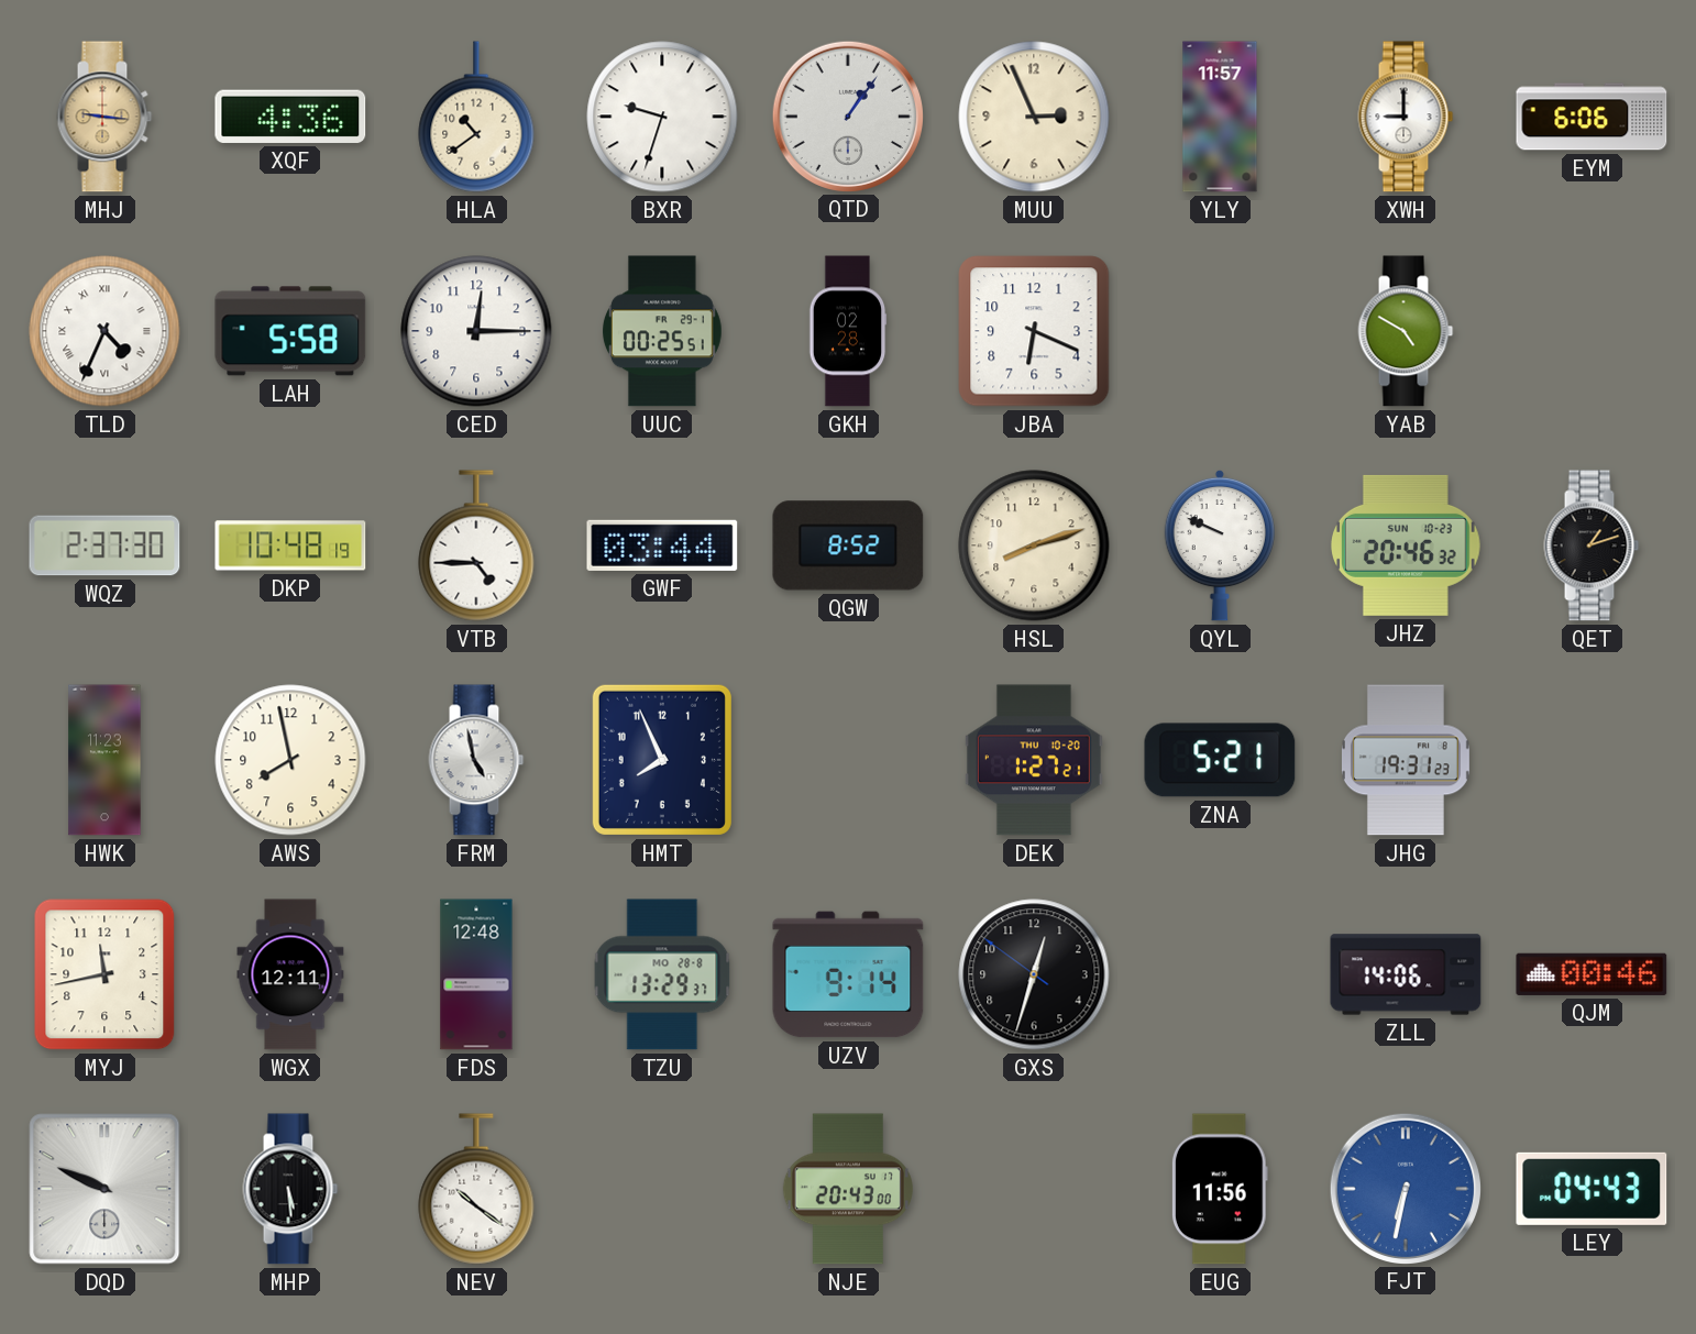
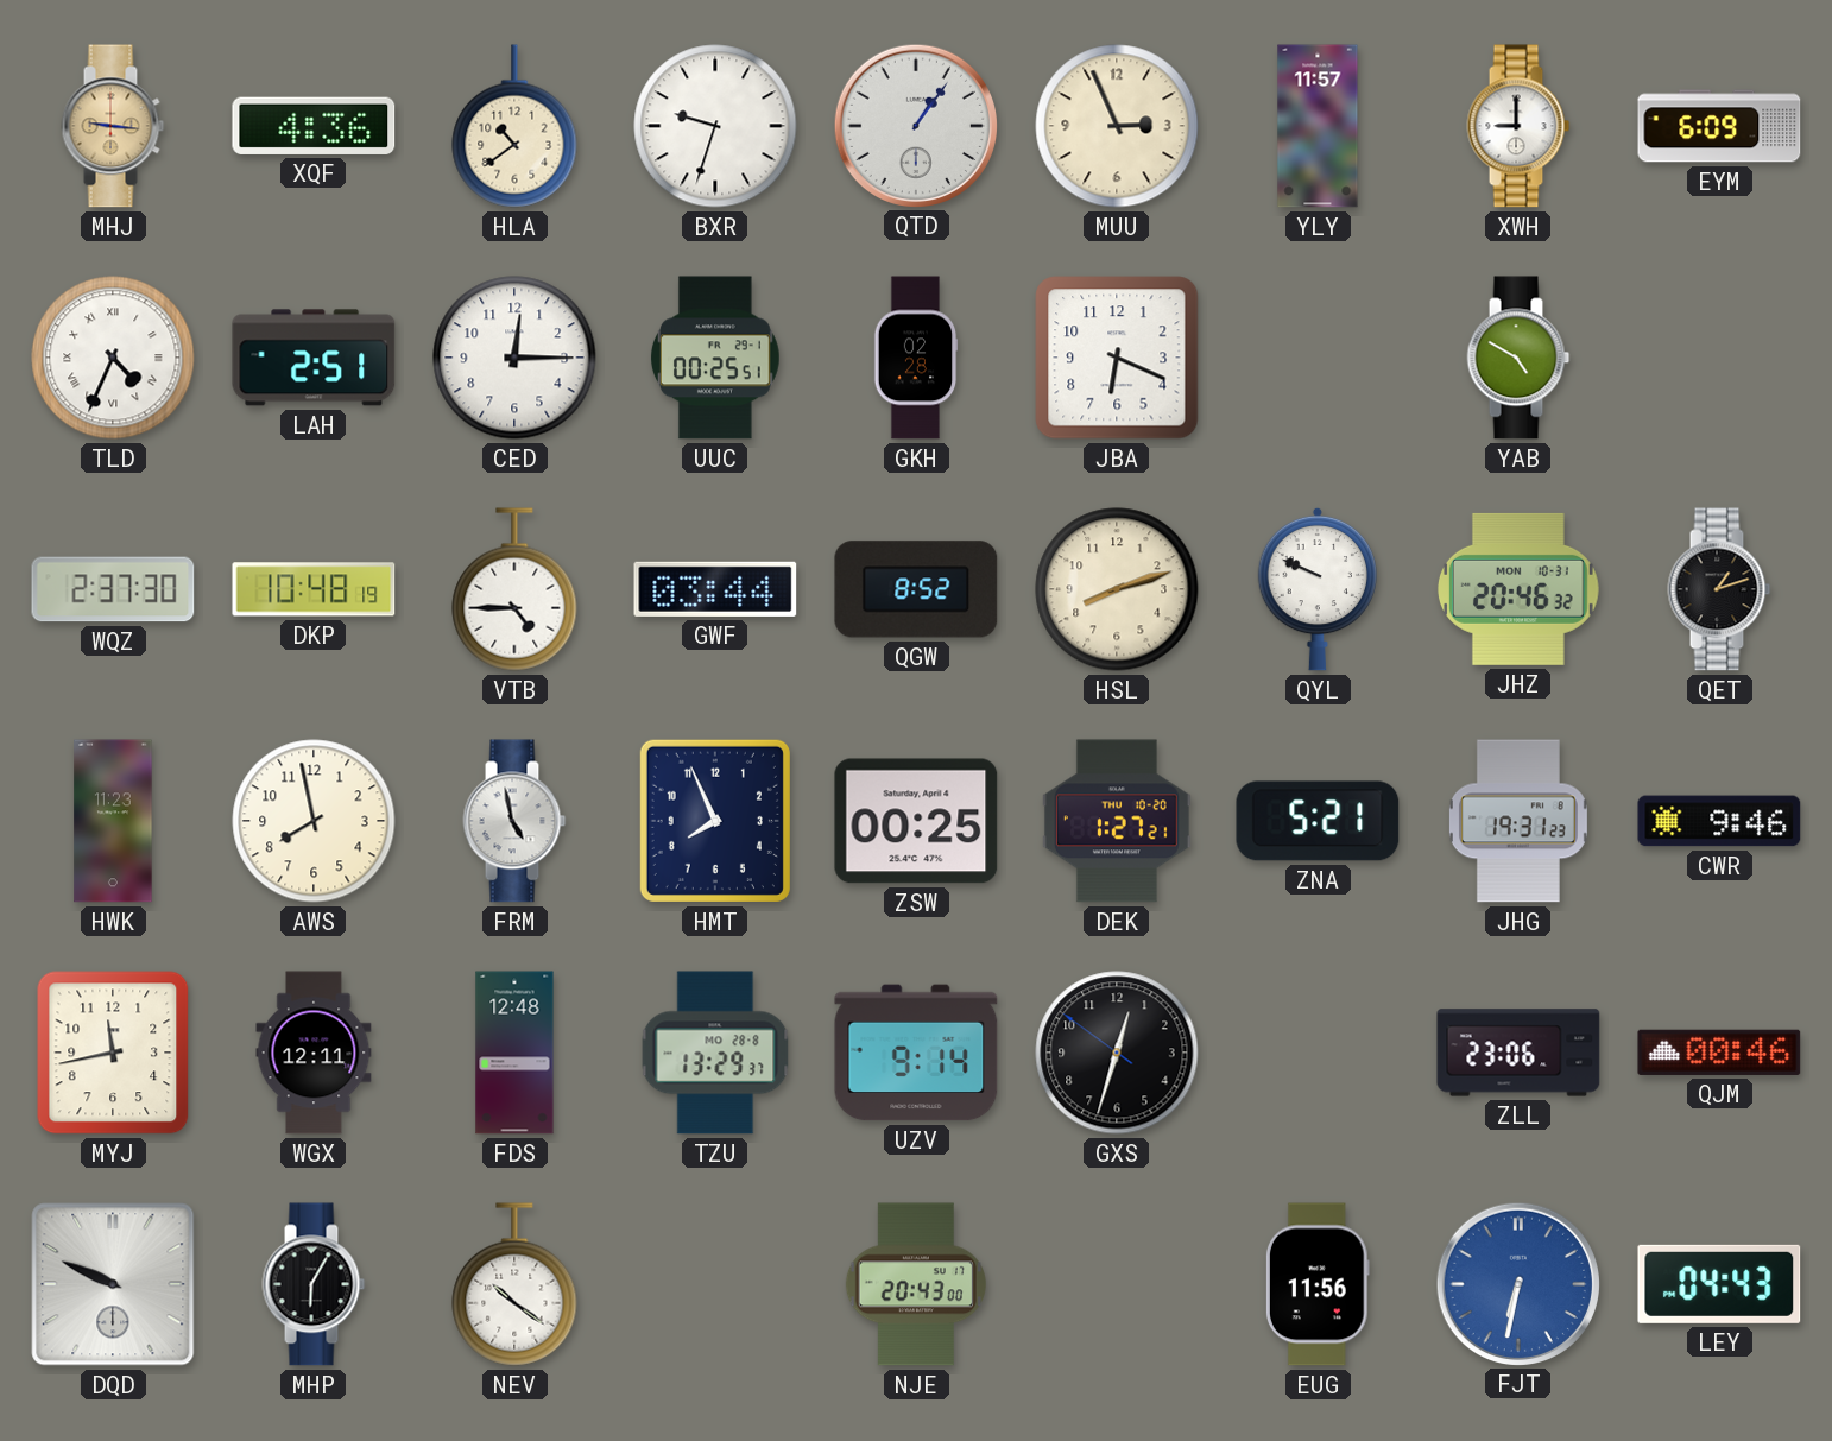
EYM: 6:06 -> 6:09
LAH: 5:58 -> 2:51
JHZ date: SUN 10-23 -> MON 10-31
ZSW: none -> 00:25
CWR: none -> 9:46
ZLL: 14:06 -> 23:06
MHP: 5:29 -> 6:05
